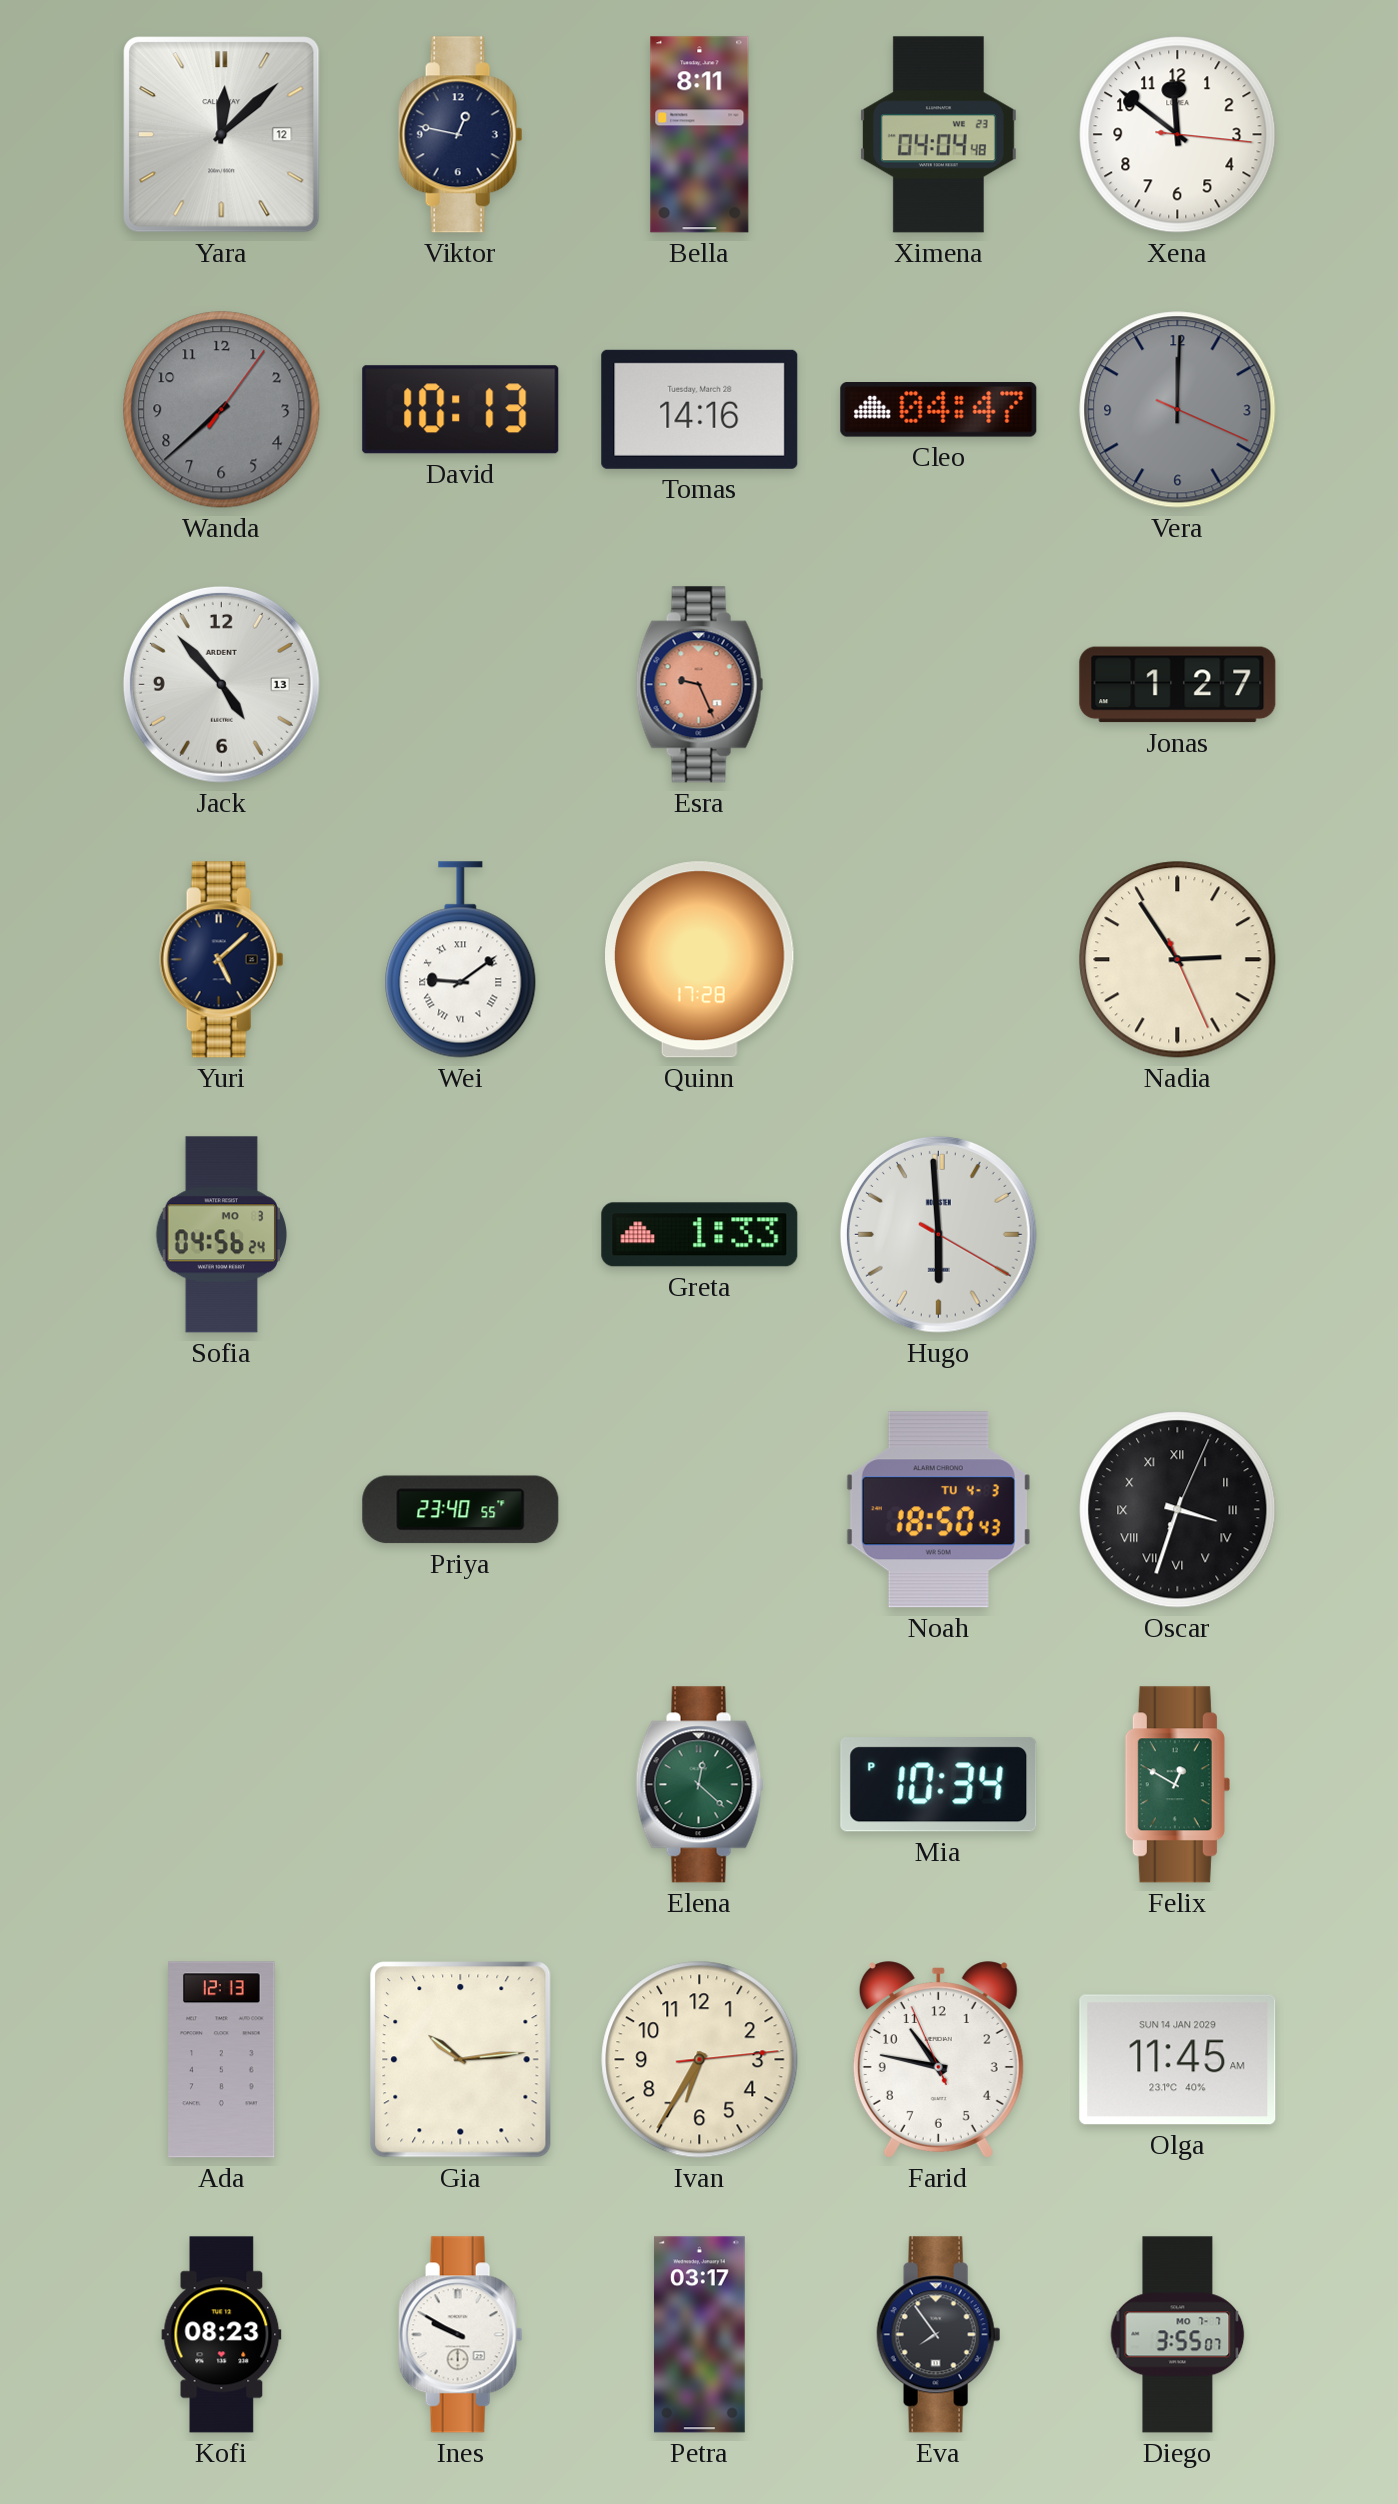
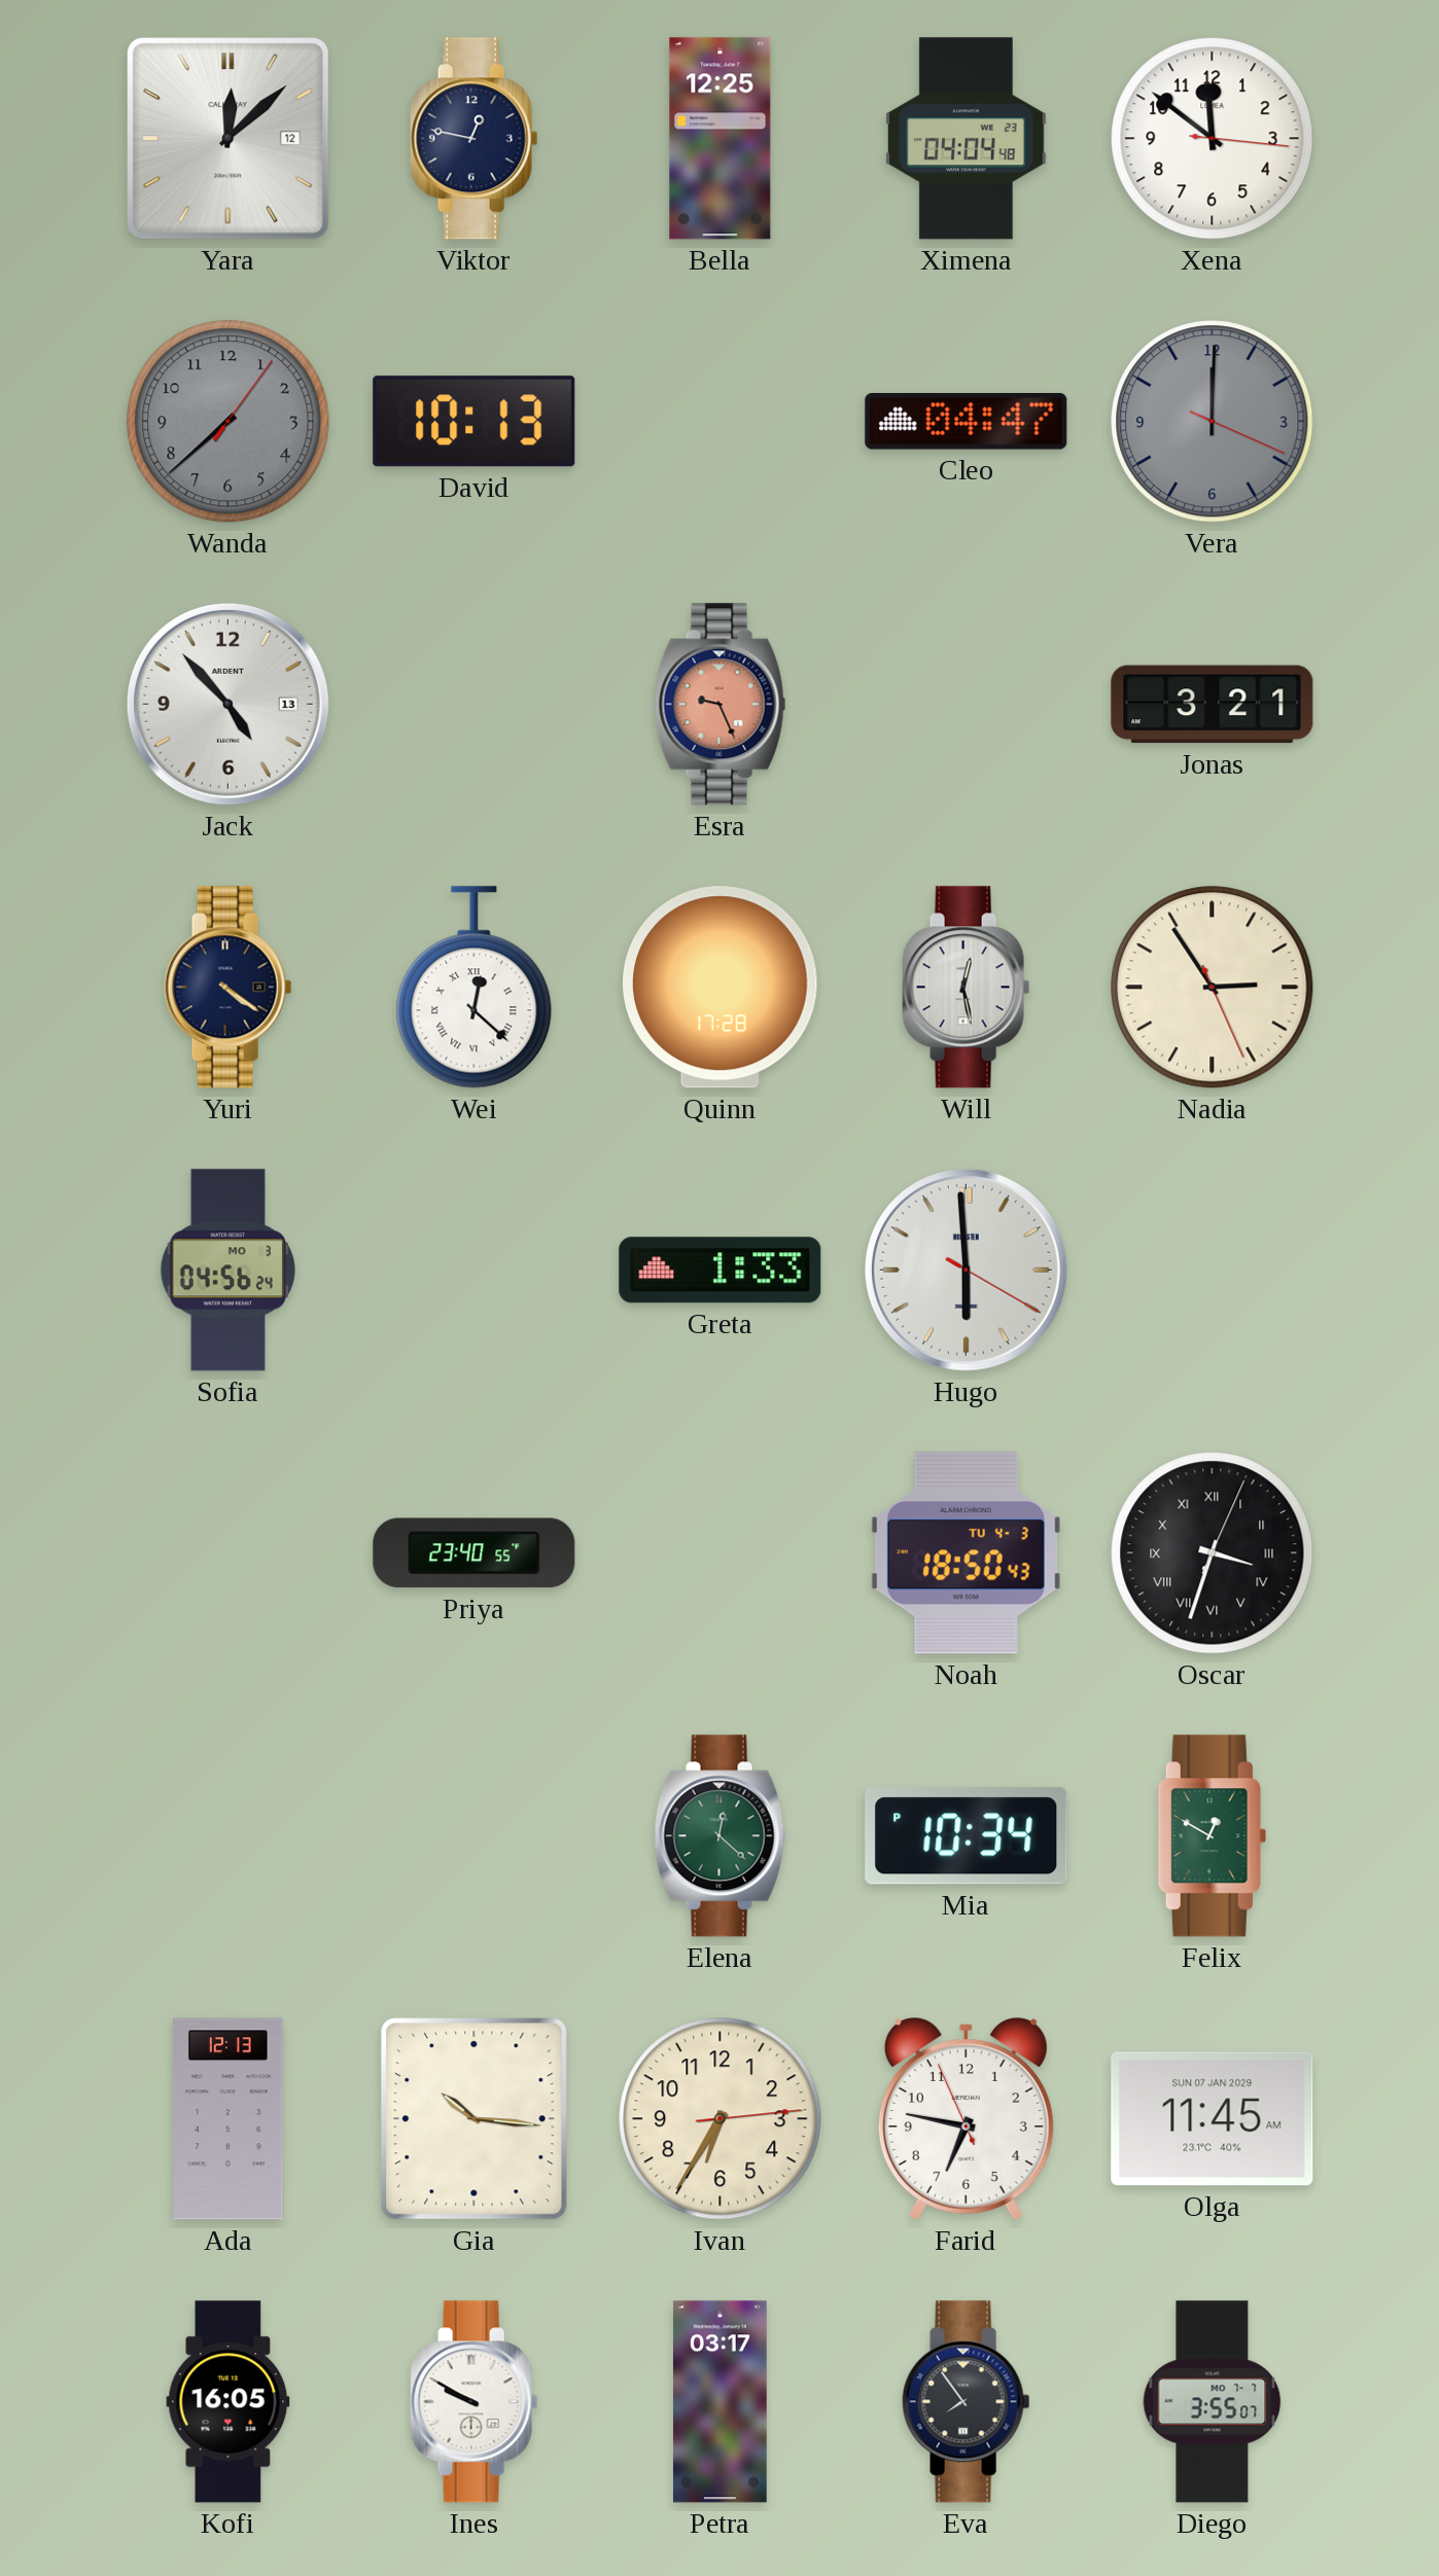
Bella: 8:11 -> 12:25
Tomas: 14:16 -> none
Jonas: 1:27 -> 3:21
Yuri: 5:08 -> 4:21
Wei: 9:09 -> 12:22
Will: none -> 12:28
Gia: 10:14 -> 10:16
Farid: 10:46 -> 6:46
Olga date: SUN 14 JAN 2029 -> SUN 07 JAN 2029
Kofi: 08:23 -> 16:05
